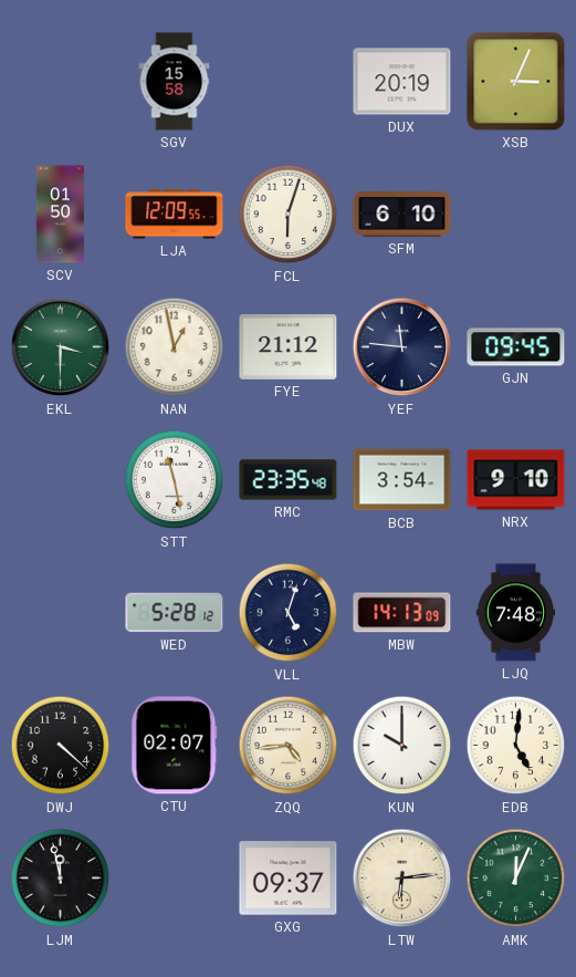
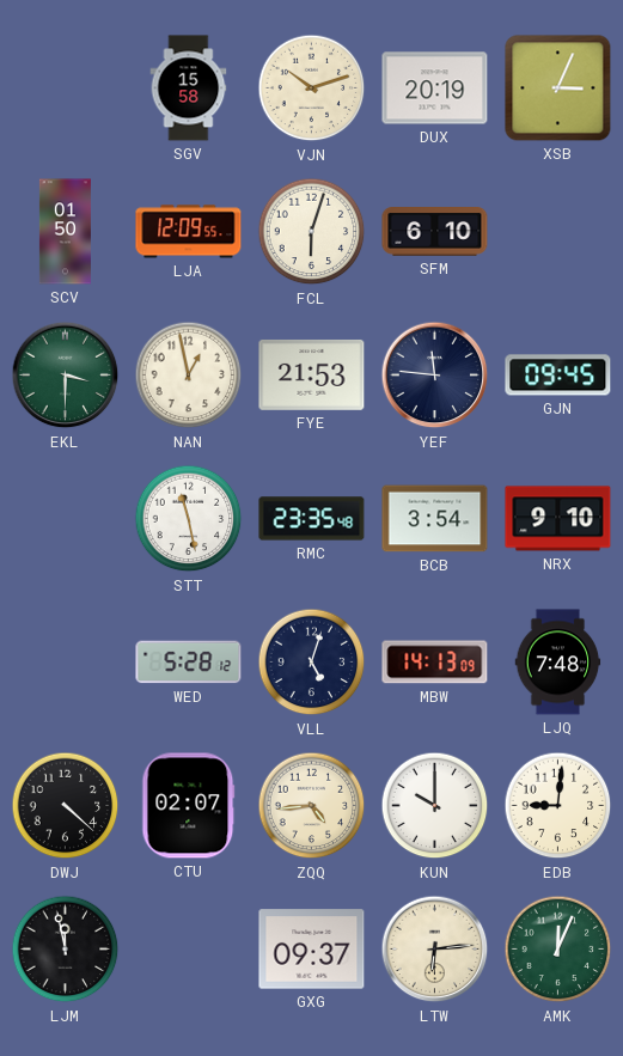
VJN: none -> 10:12
FYE: 21:12 -> 21:53
EDB: 5:01 -> 9:01
